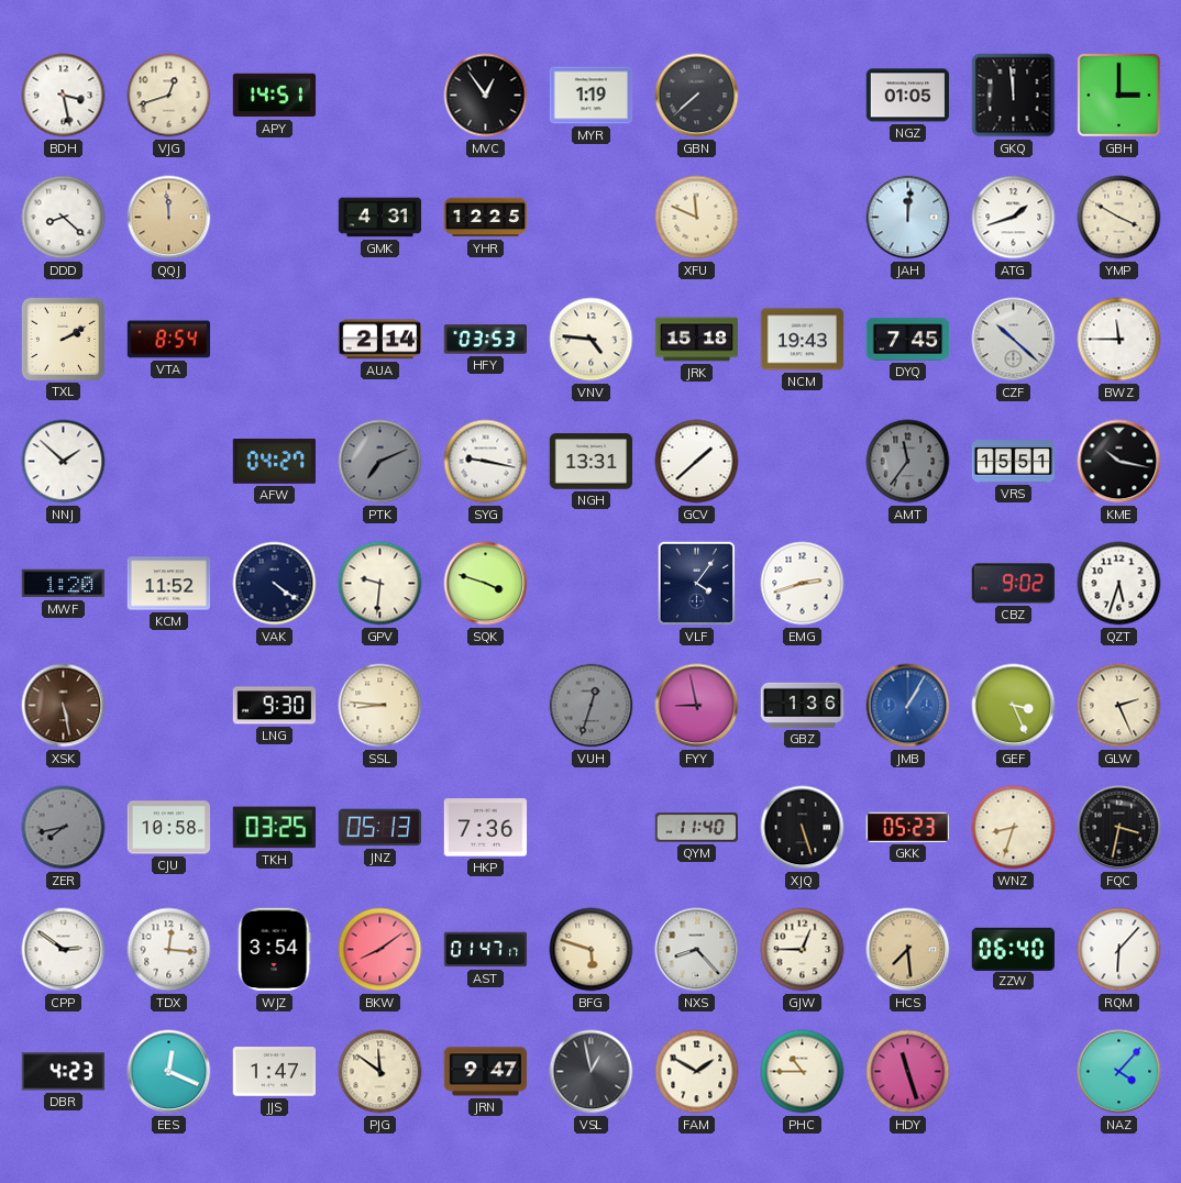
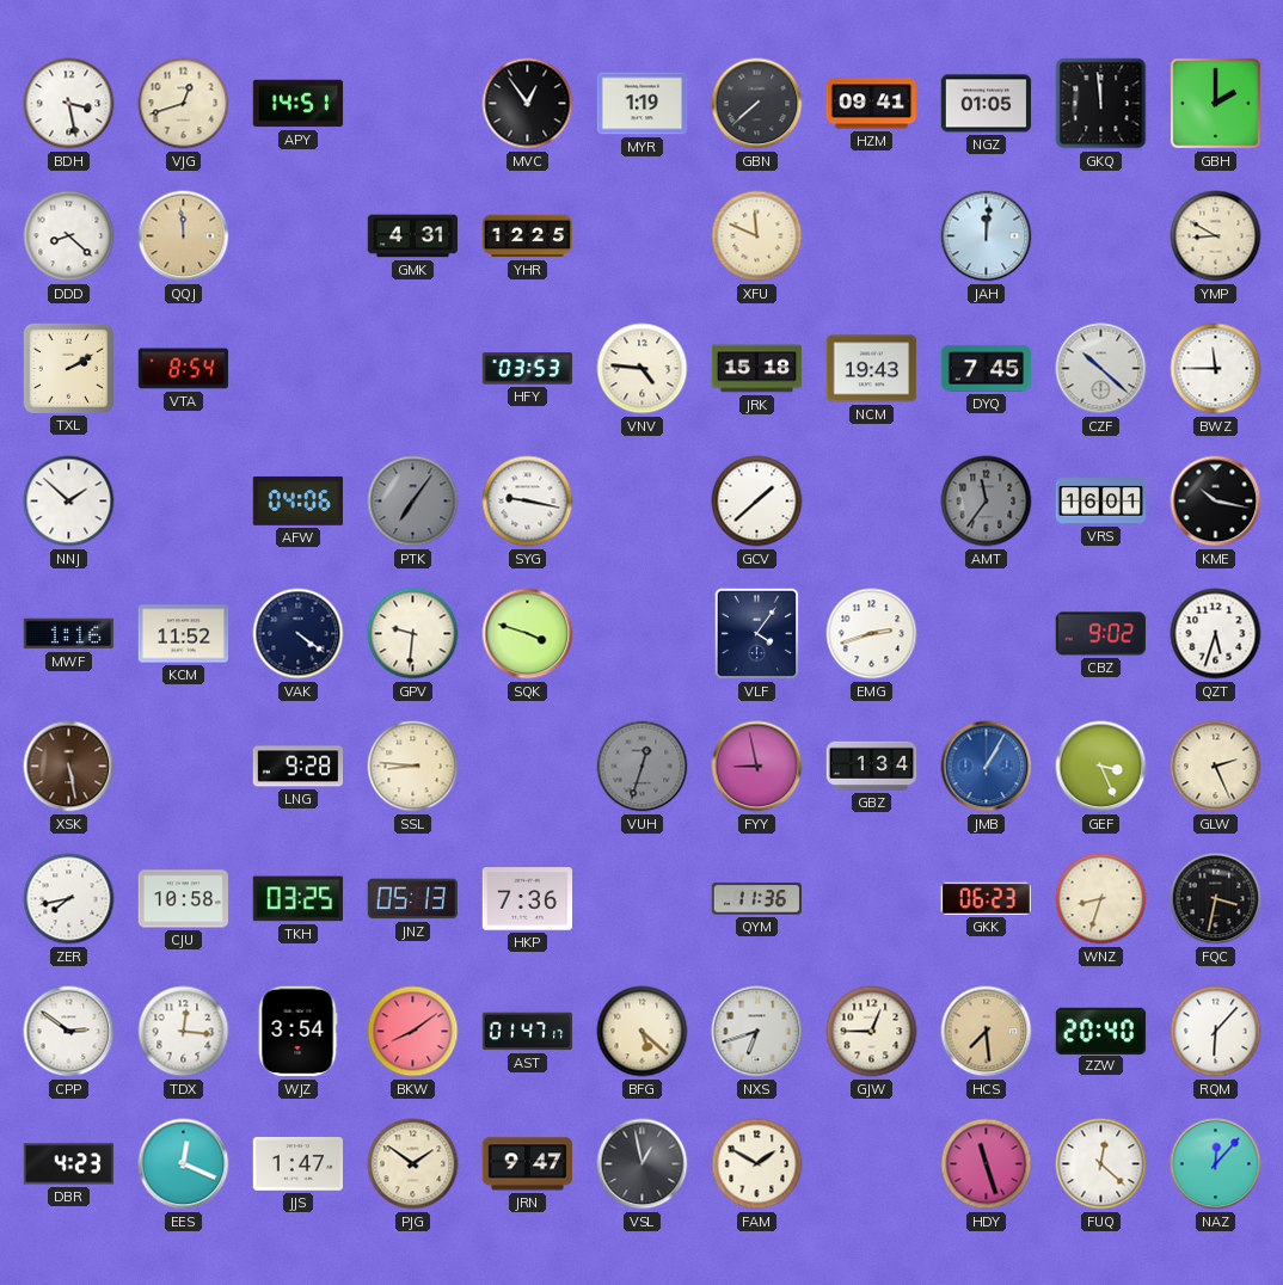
HZM: none -> 09:41
GBH: 3:00 -> 2:00
ATG: 1:42 -> none
YMP: 3:50 -> 8:50
AUA: 2:14 -> none
AFW: 04:27 -> 04:06
PTK: 7:11 -> 7:06
NGH: 13:31 -> none
VRS: 15:51 -> 16:01
MWF: 1:20 -> 1:16
LNG: 9:30 -> 9:28
GBZ: 1:36 -> 1:34
ZER dial: grey -> white
QYM: 11:40 -> 11:36
XJQ: 5:27 -> none
GKK: 05:23 -> 06:23
BFG: 5:48 -> 5:22
NXS: 8:23 -> 6:42
ZZW: 06:40 -> 20:40
PJG: 11:51 -> 1:51
PHC: 10:45 -> none
FUQ: none -> 12:22
NAZ: 4:07 -> 12:07
